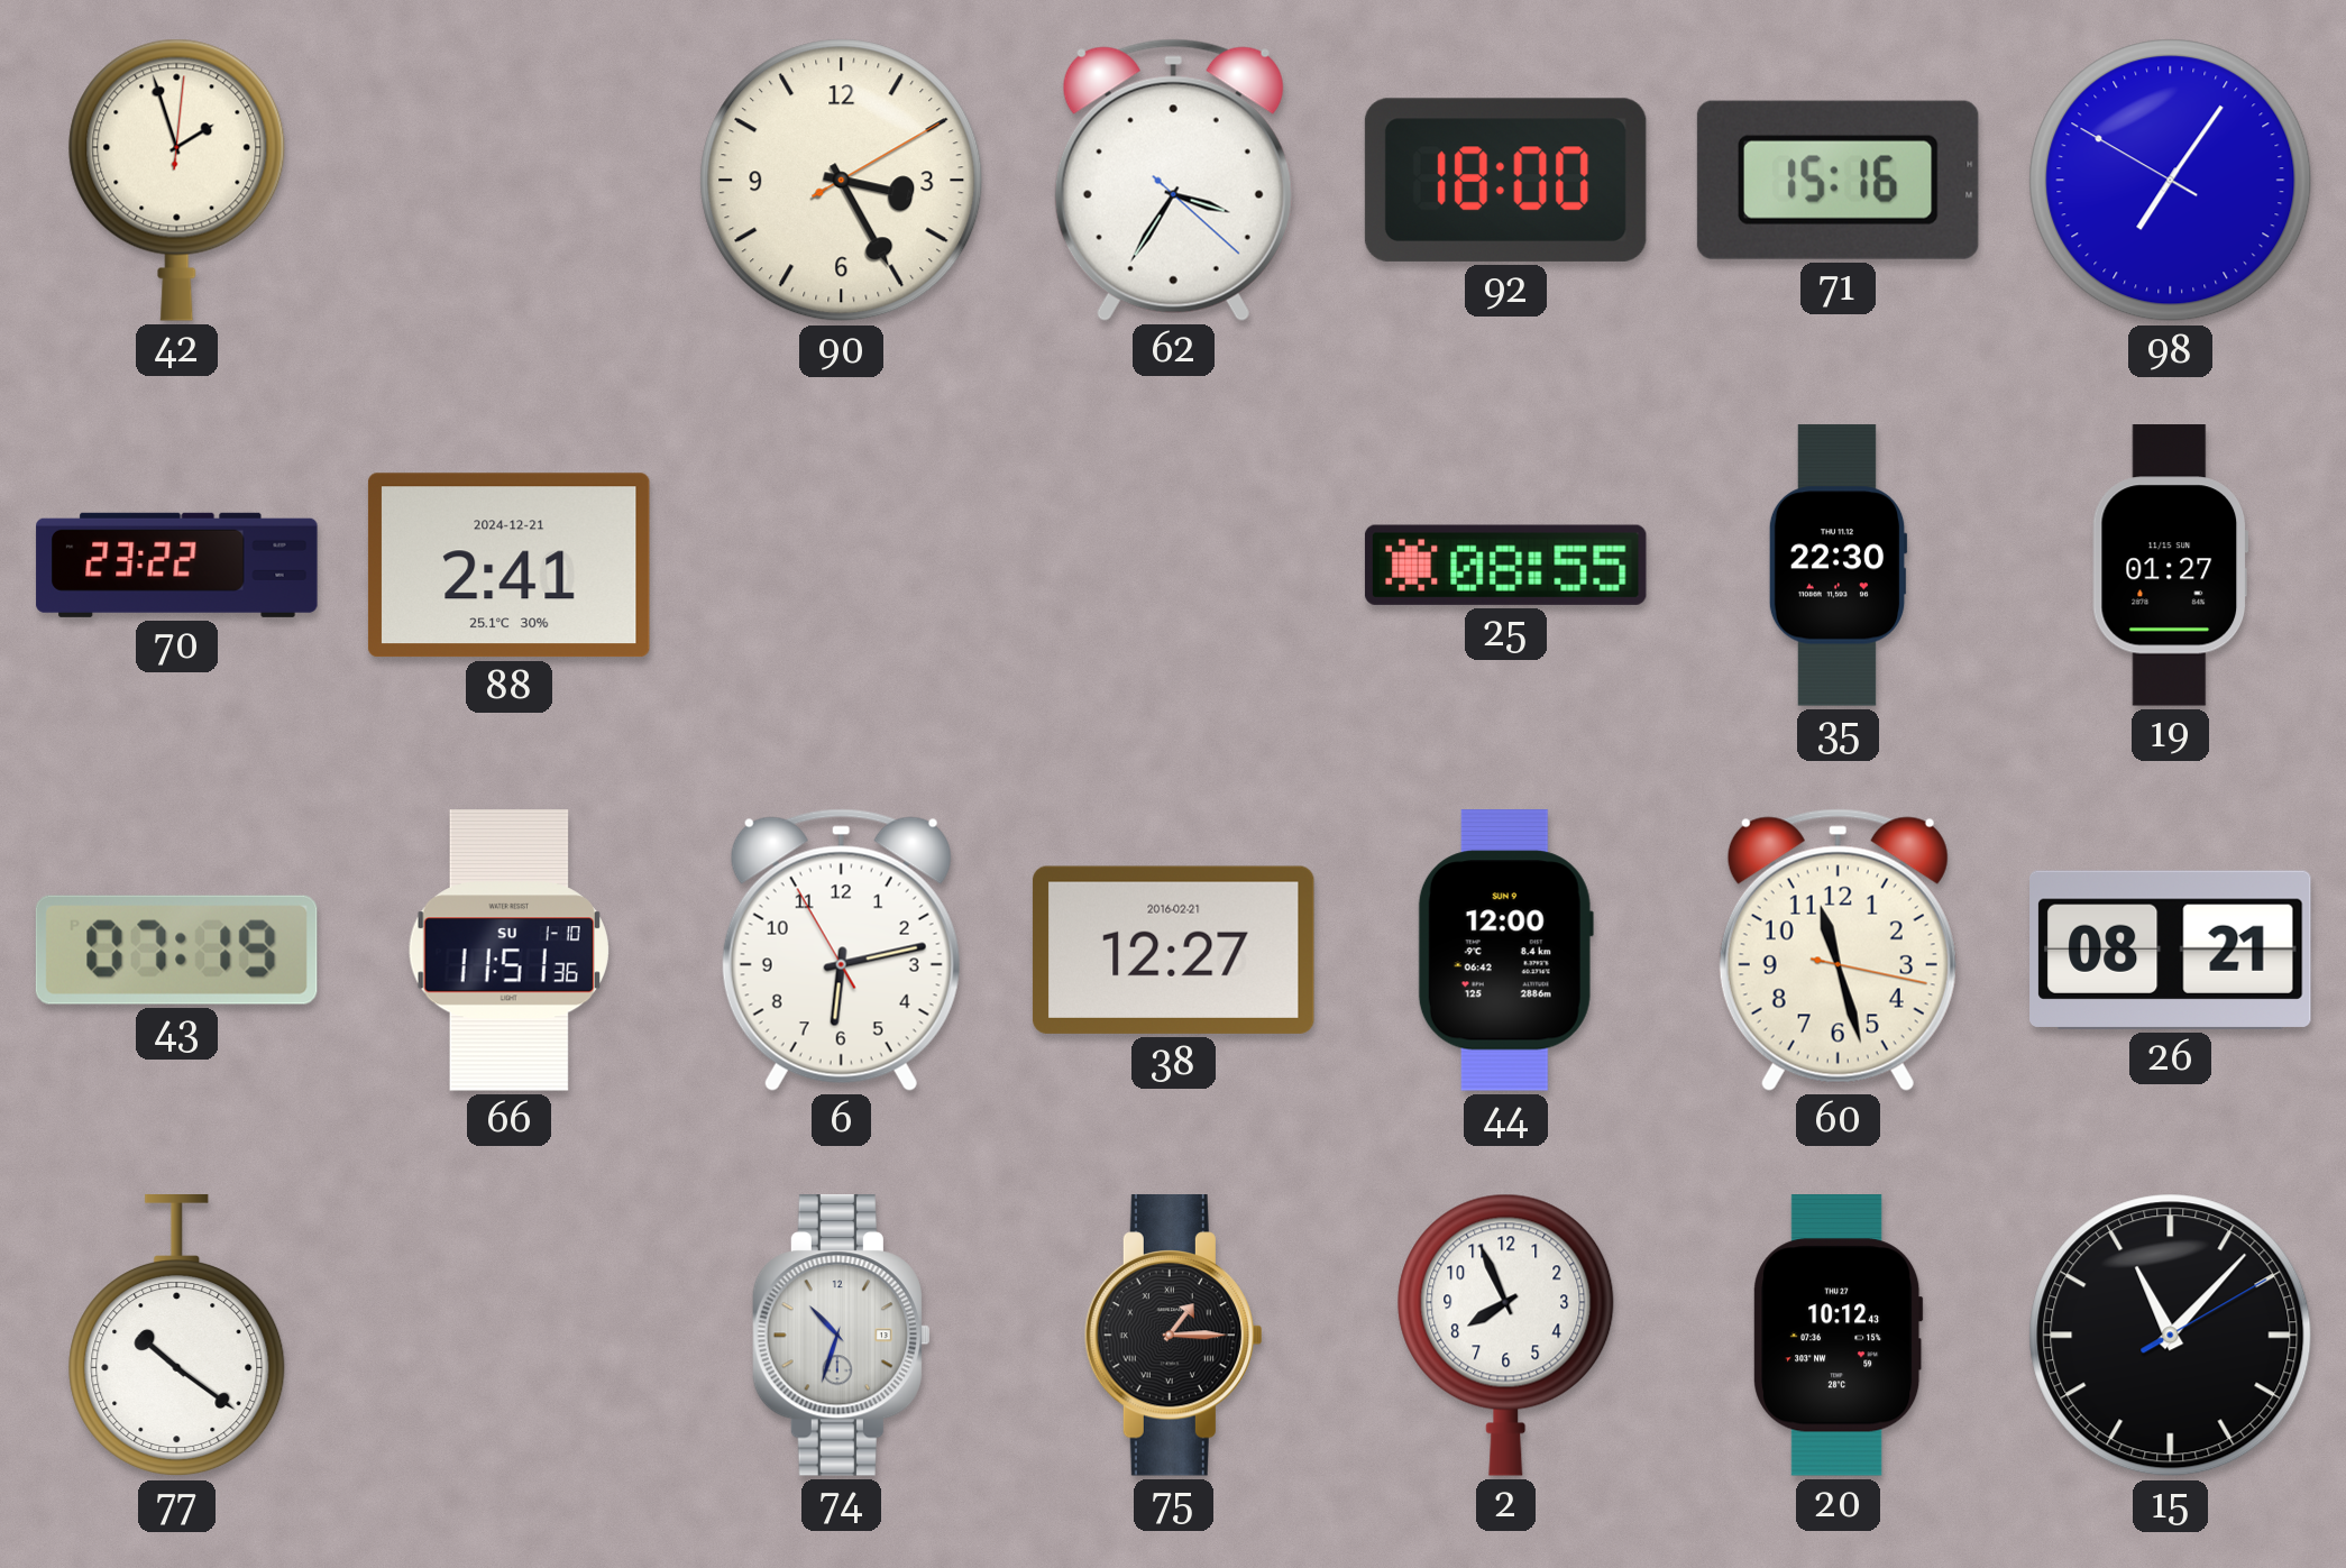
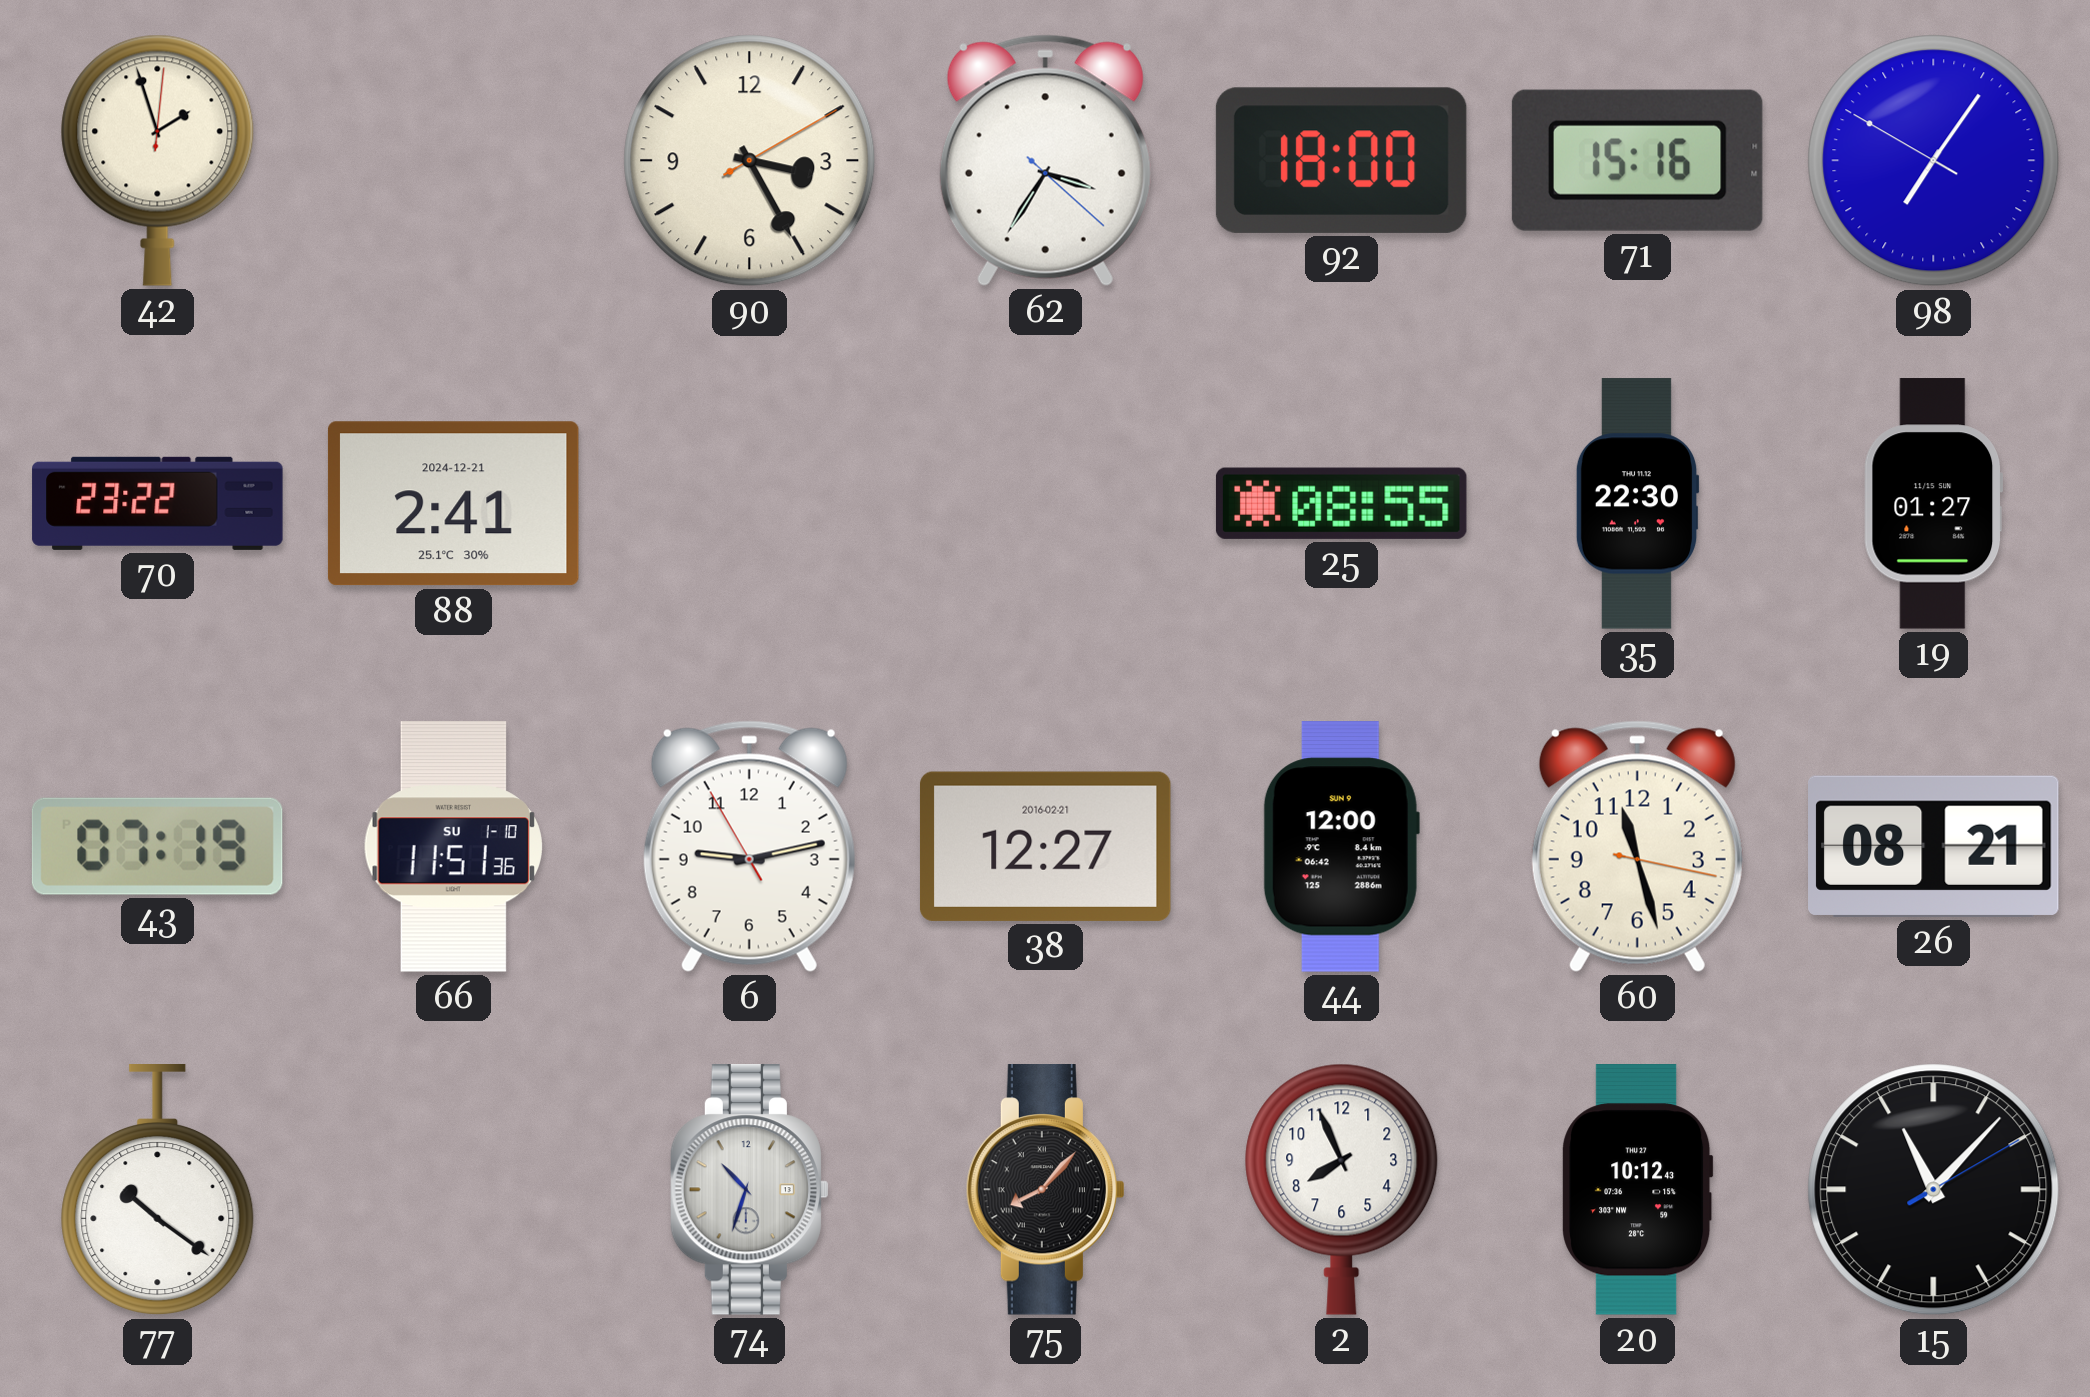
6: 6:12 -> 9:12
75: 1:15 -> 8:07
